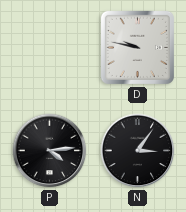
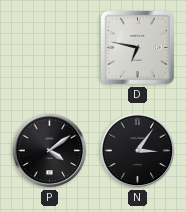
D: 9:47 -> 6:47
P: 4:14 -> 4:09
